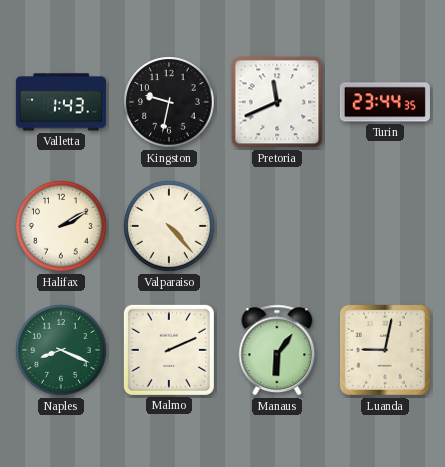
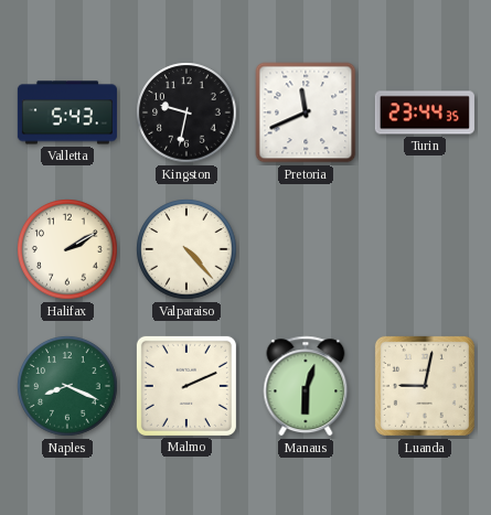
Valletta: 1:43 -> 5:43
Manaus: 6:06 -> 6:03
